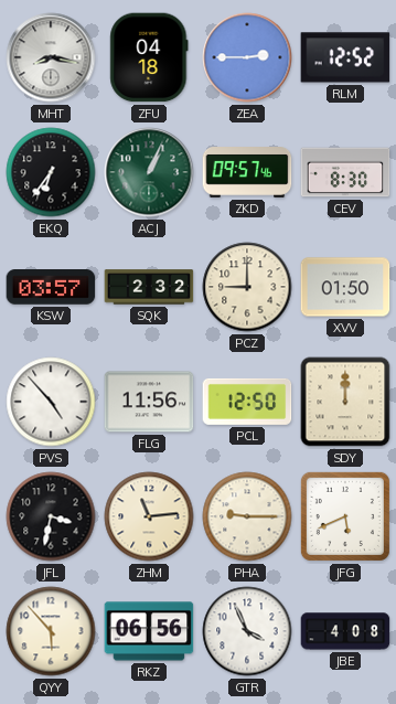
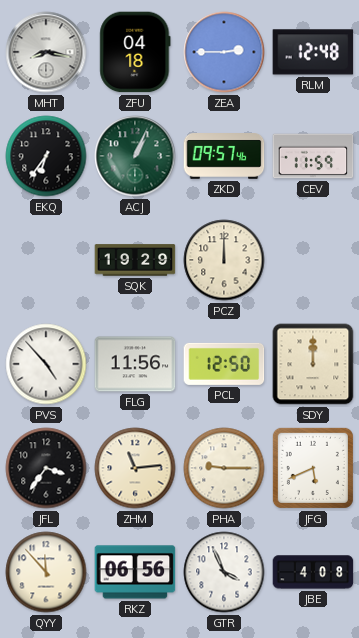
RLM: 12:52 -> 12:48
CEV: 8:30 -> 11:59
KSW: 03:57 -> none
SQK: 2:32 -> 19:29
PCZ: 9:00 -> 12:00
XVV: 01:50 -> none
JFL: 3:32 -> 3:36
QYY: 5:53 -> 11:53
